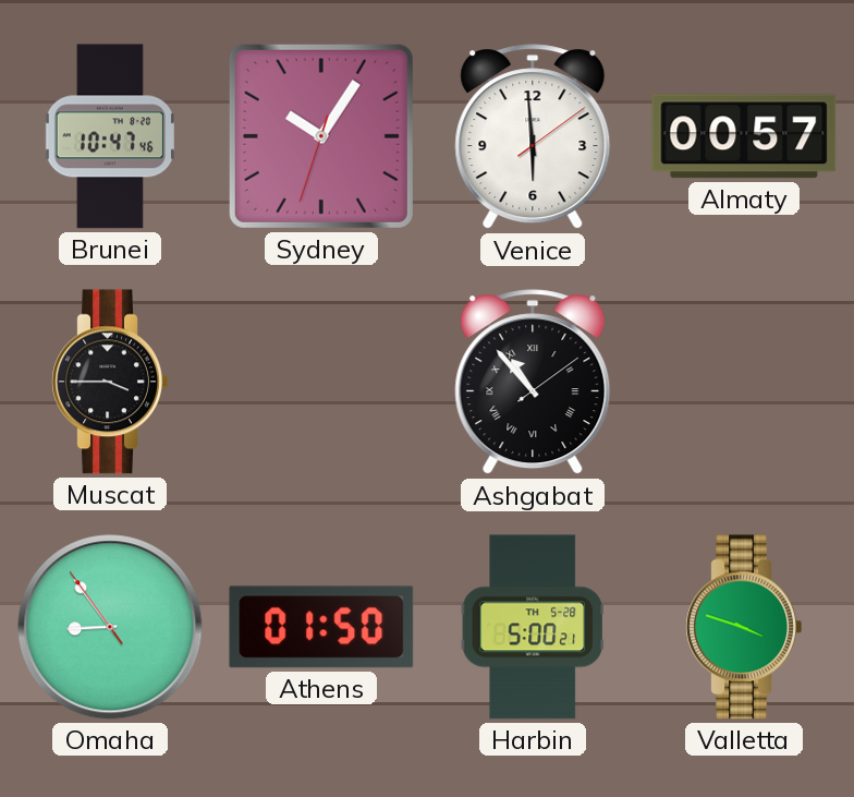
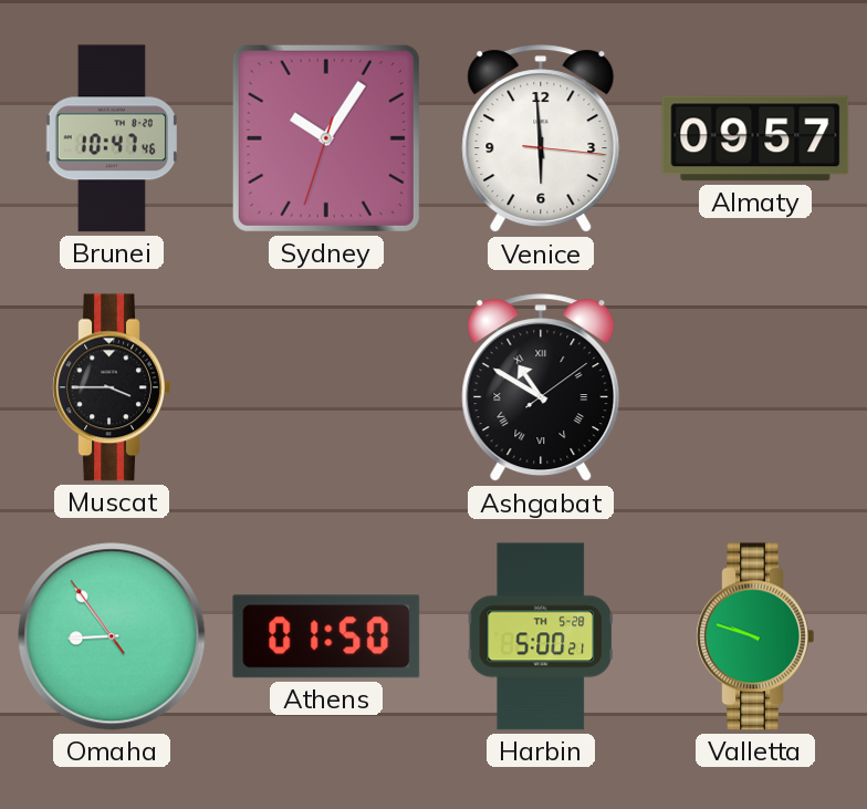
Venice: 5:59:09 -> 5:59:16
Almaty: 00:57 -> 09:57
Ashgabat: 10:53 -> 10:50
Valletta: 3:48 -> 9:48
